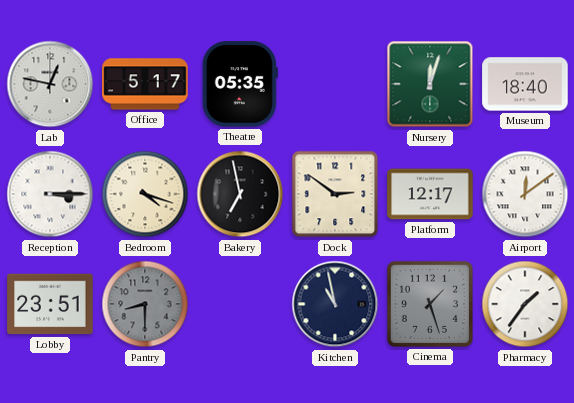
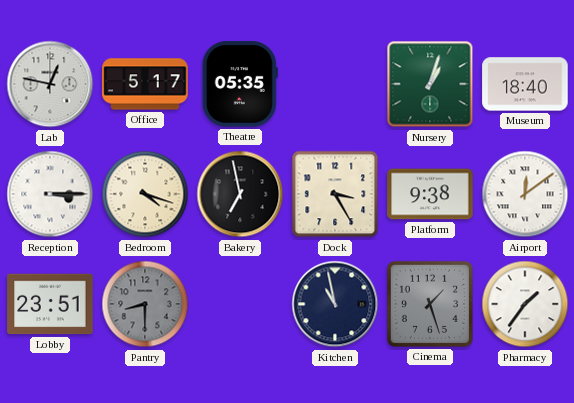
Nursery: 12:03 -> 1:03
Dock: 2:51 -> 3:25
Platform: 12:17 -> 9:38
